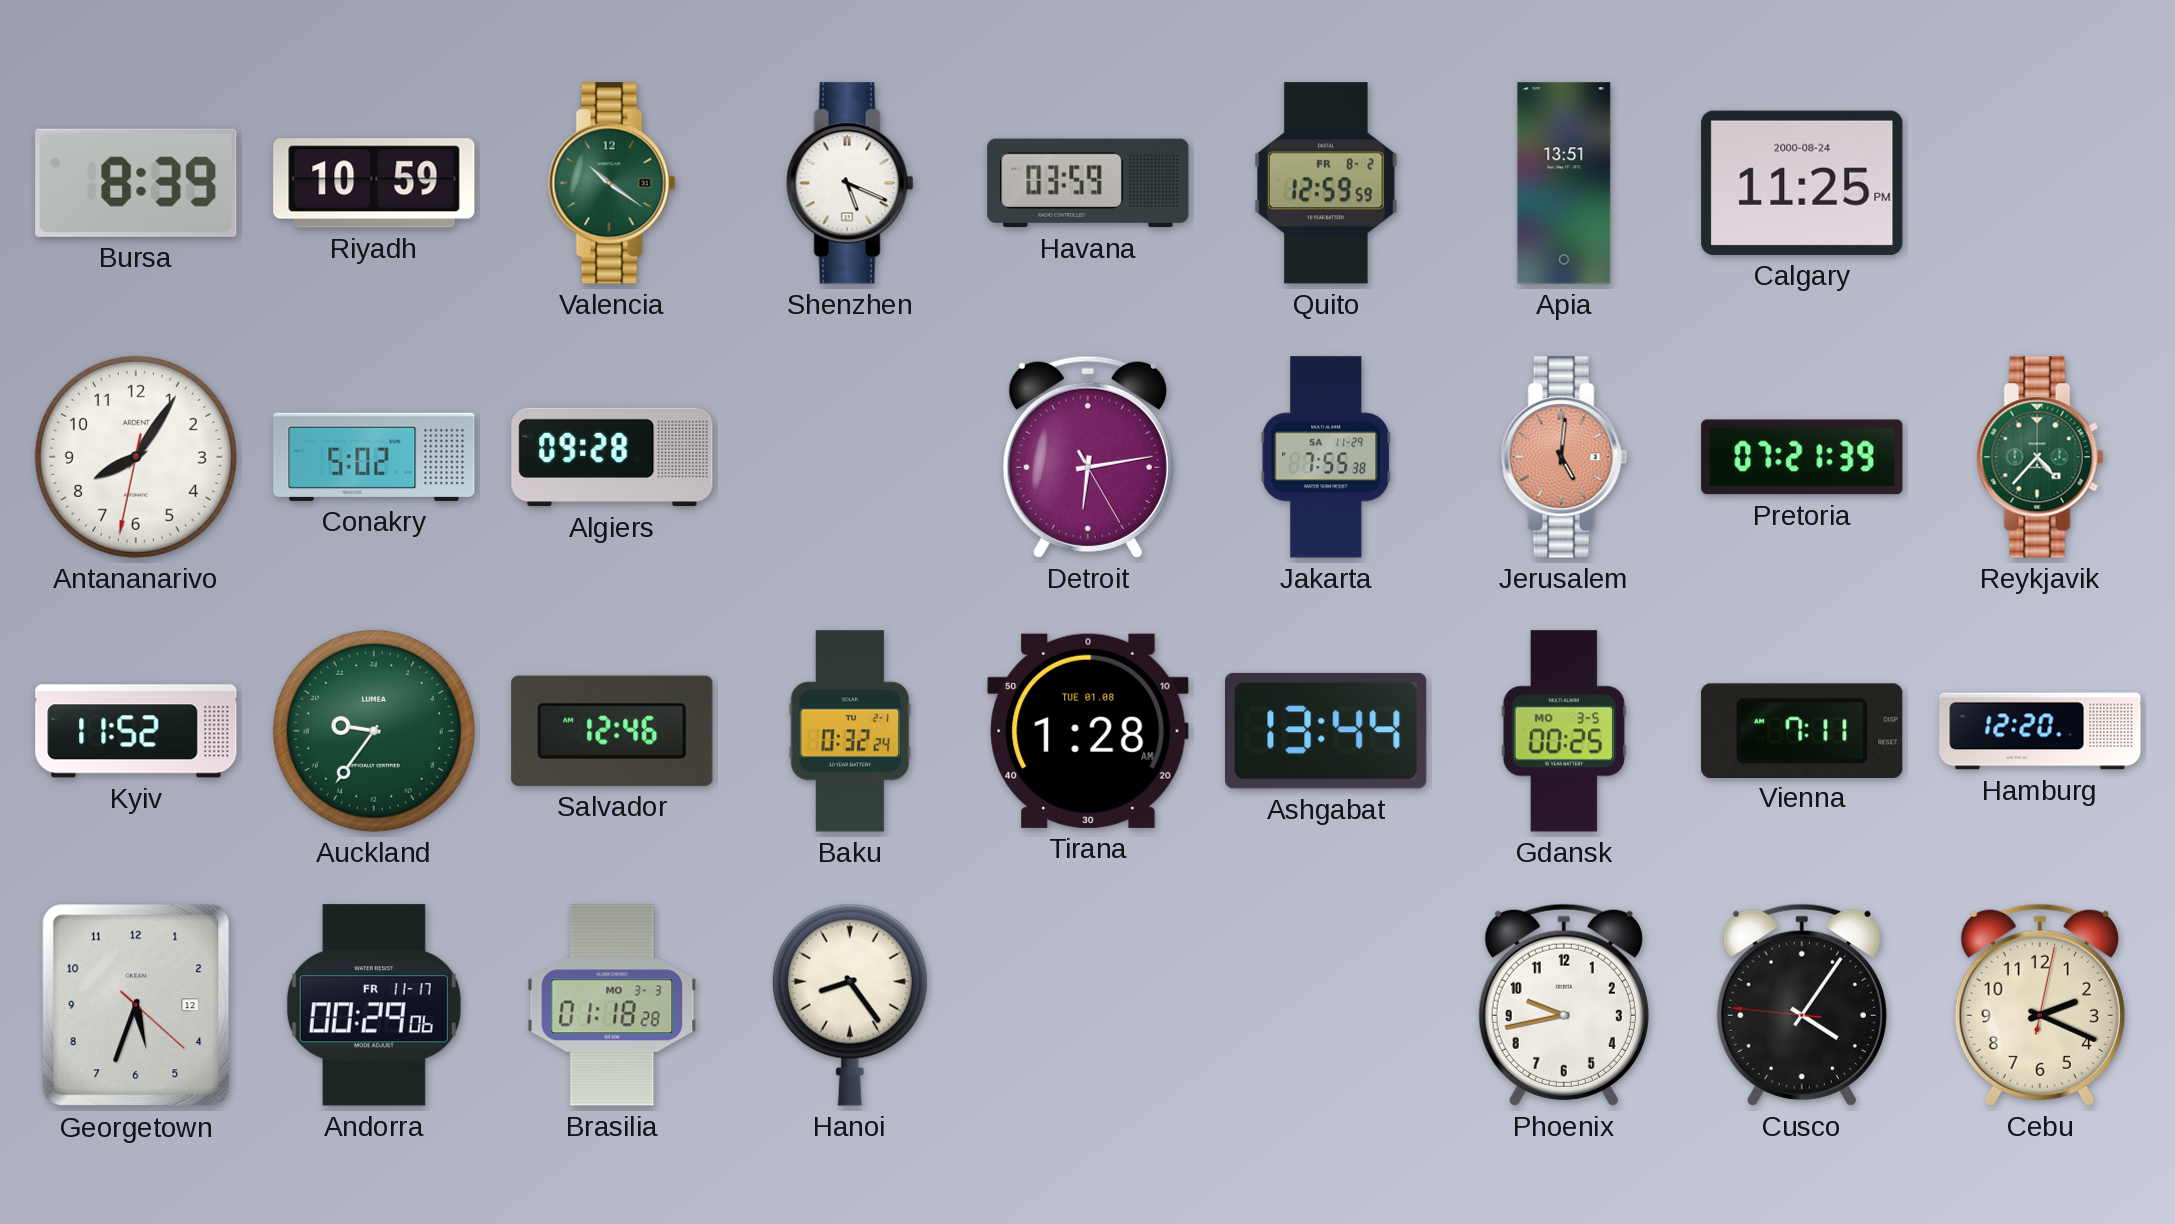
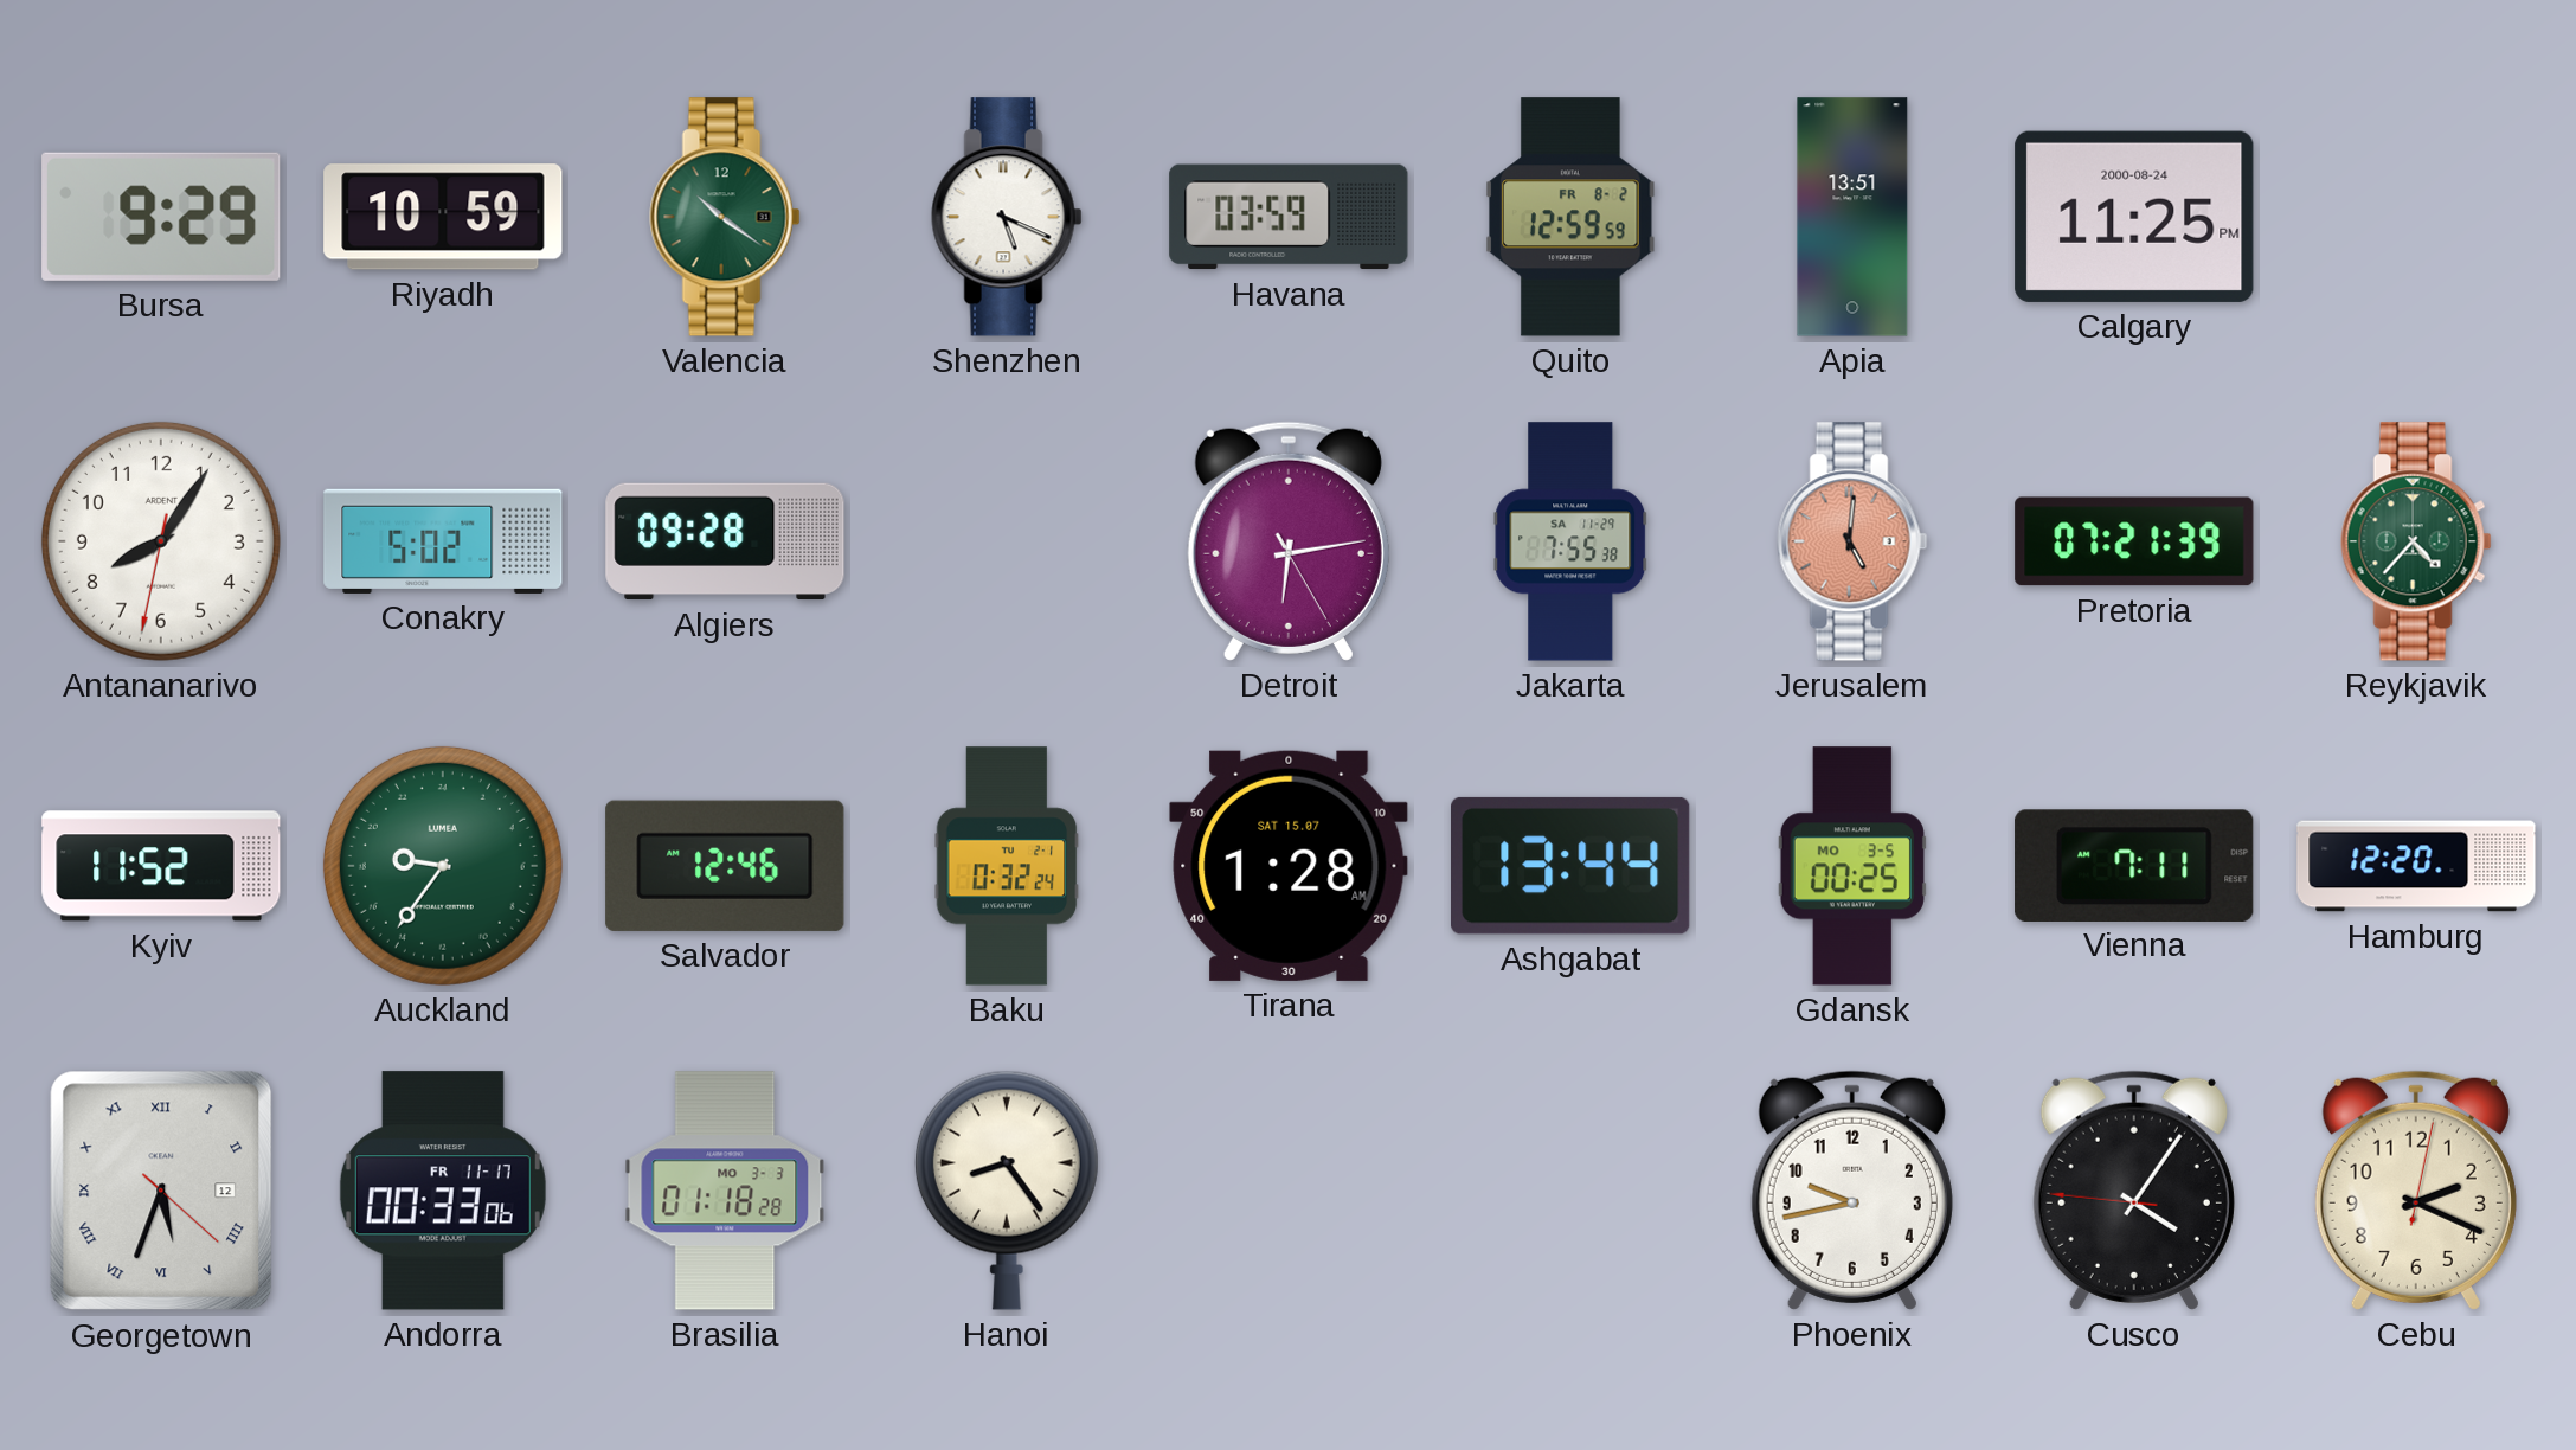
Bursa: 8:39 -> 9:29
Tirana date: TUE 01.08 -> SAT 15.07
Georgetown numerals: Arabic -> Roman
Andorra: 00:29 -> 00:33
